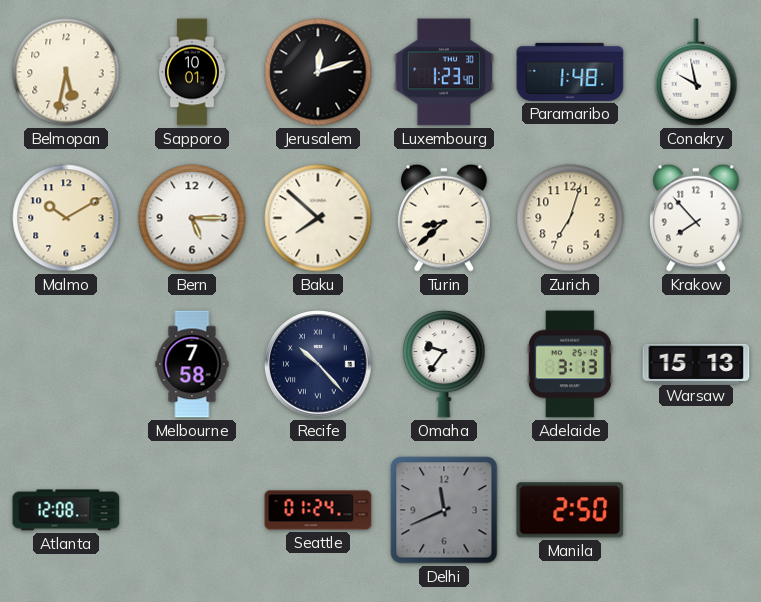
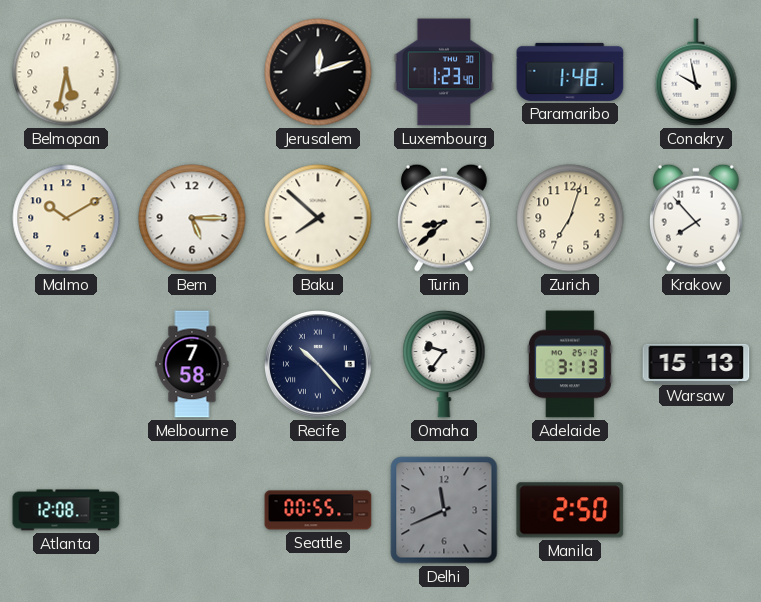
Sapporo: 10:01 -> none
Seattle: 01:24 -> 00:55
